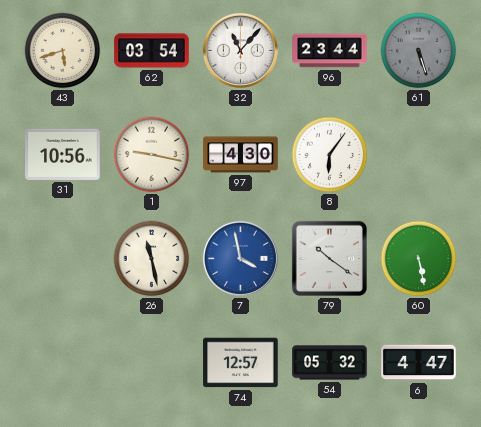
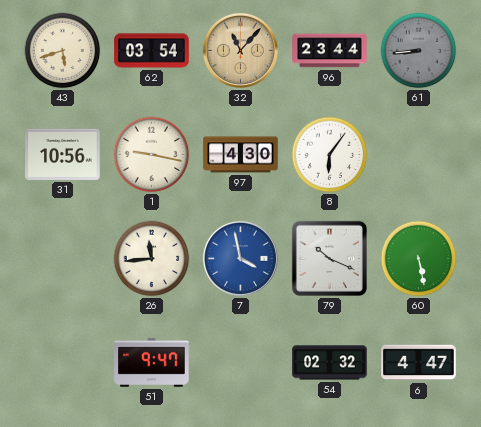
32 dial: white -> champagne
61: 5:27 -> 8:44
26: 11:28 -> 11:44
79: 10:21 -> 10:19
51: none -> 9:47
74: 12:57 -> none
54: 05:32 -> 02:32
